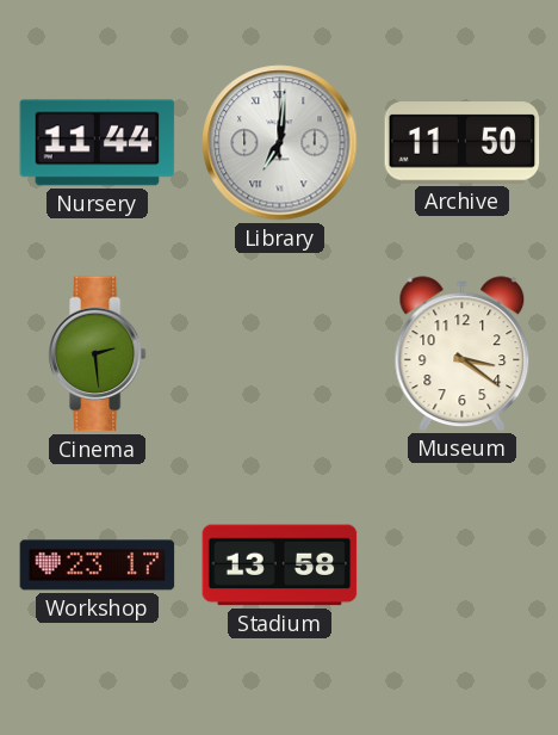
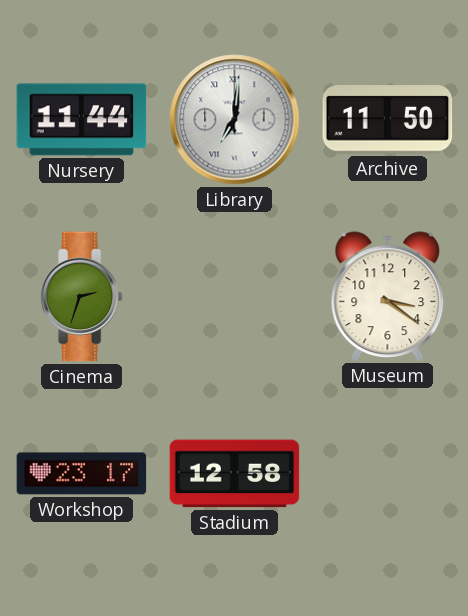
Cinema: 2:29 -> 2:33
Stadium: 13:58 -> 12:58
